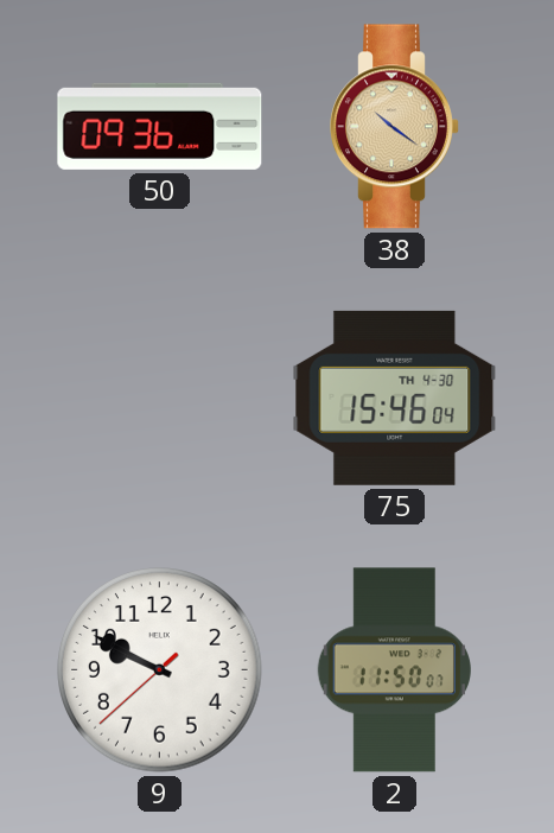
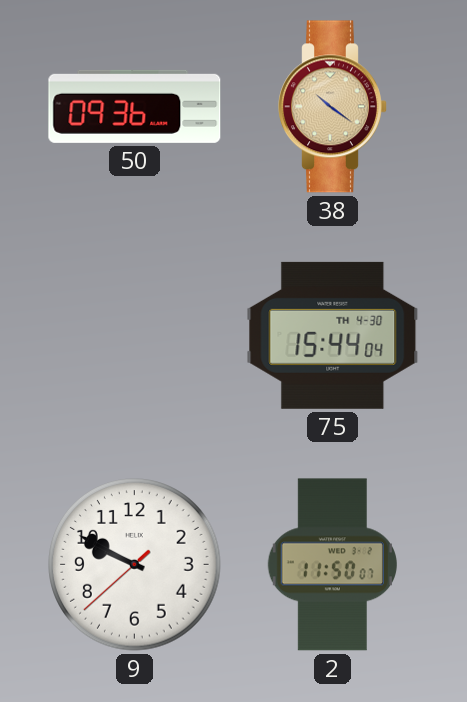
75: 15:46 -> 15:44
